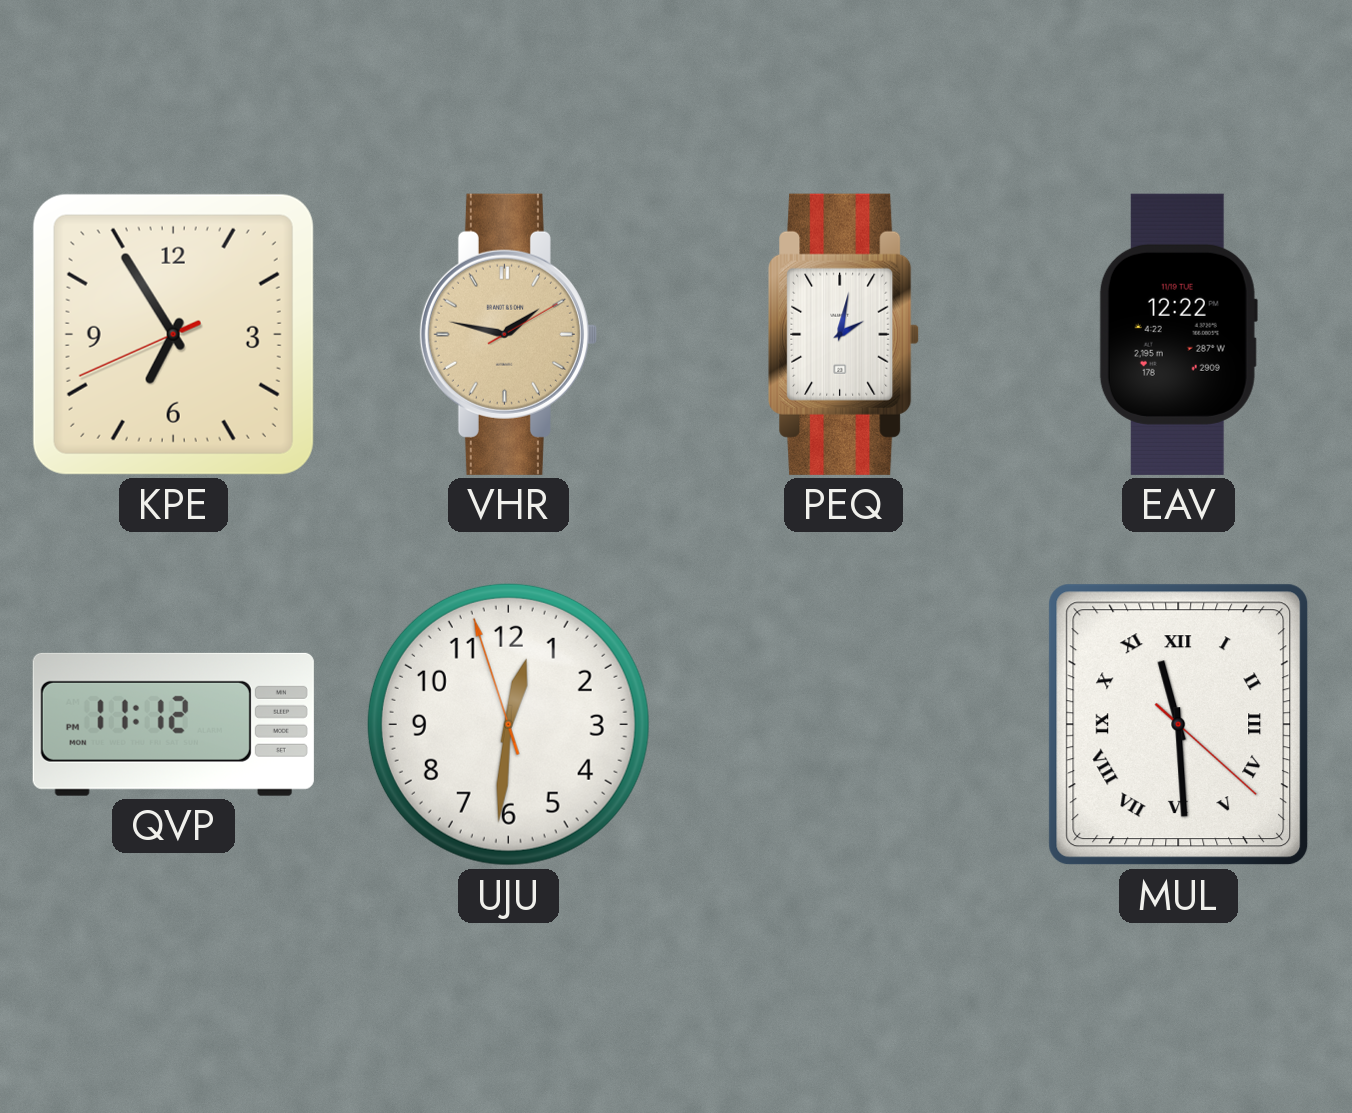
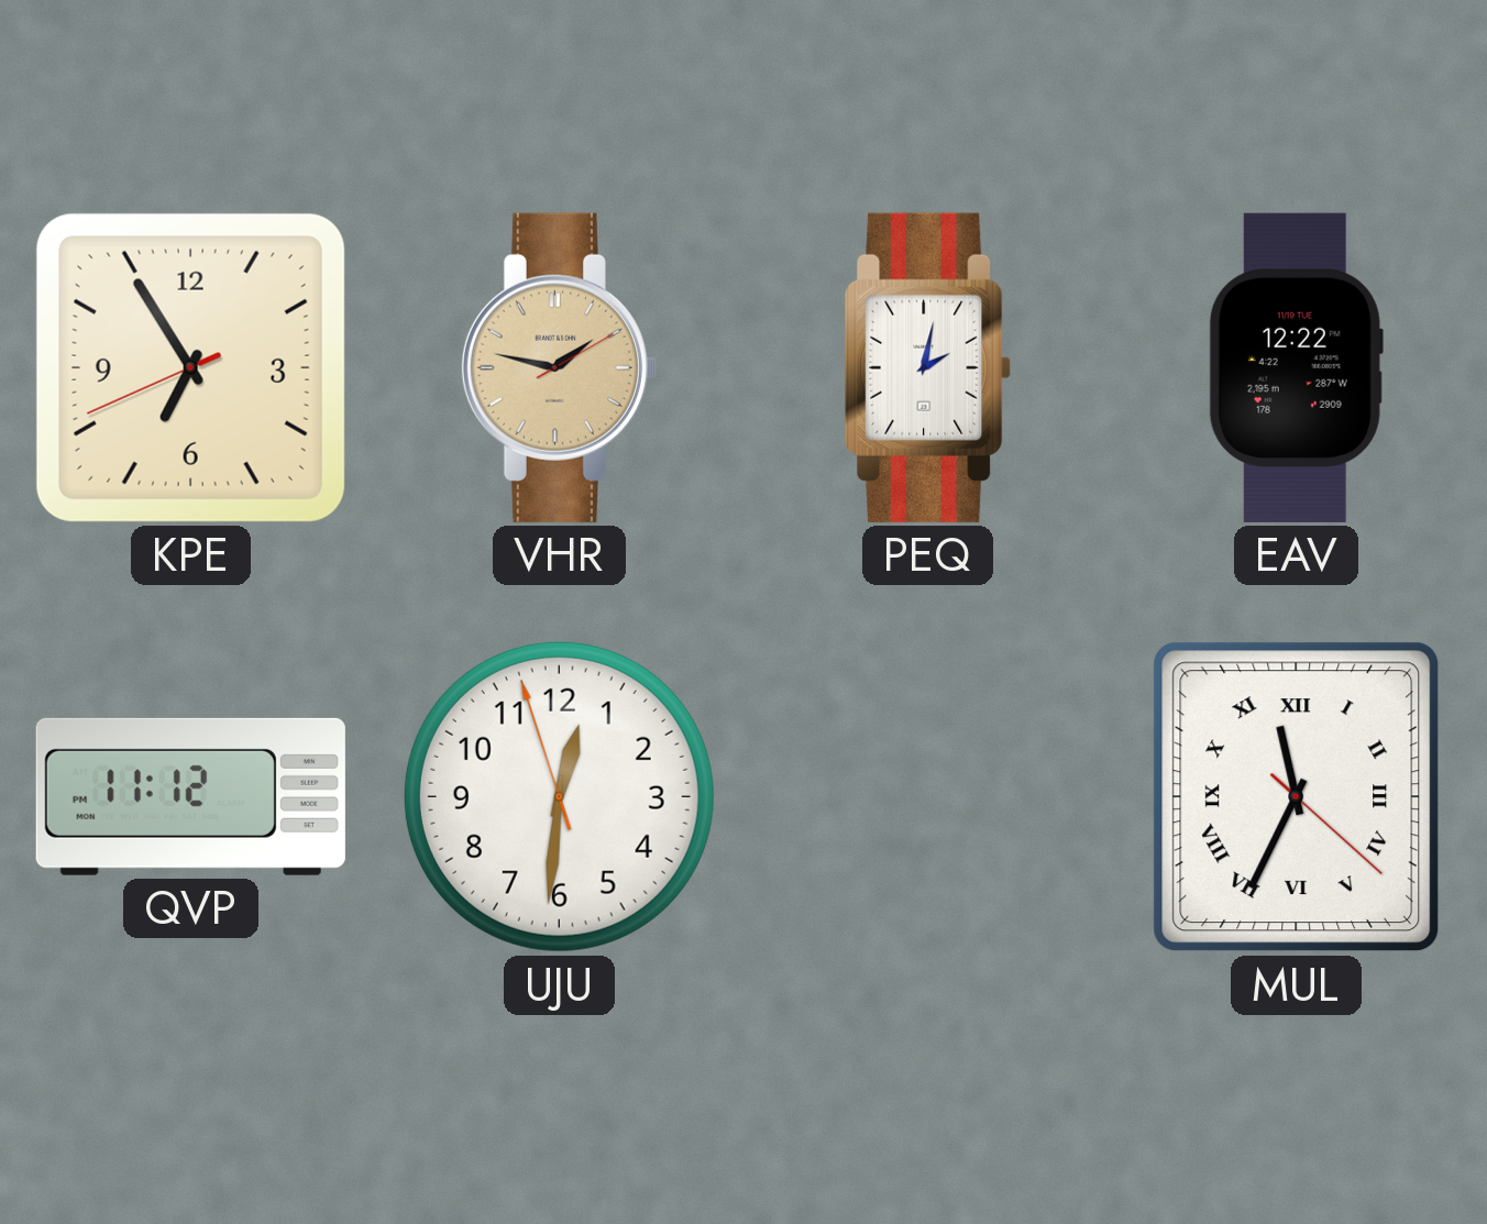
MUL: 11:29 -> 11:34
